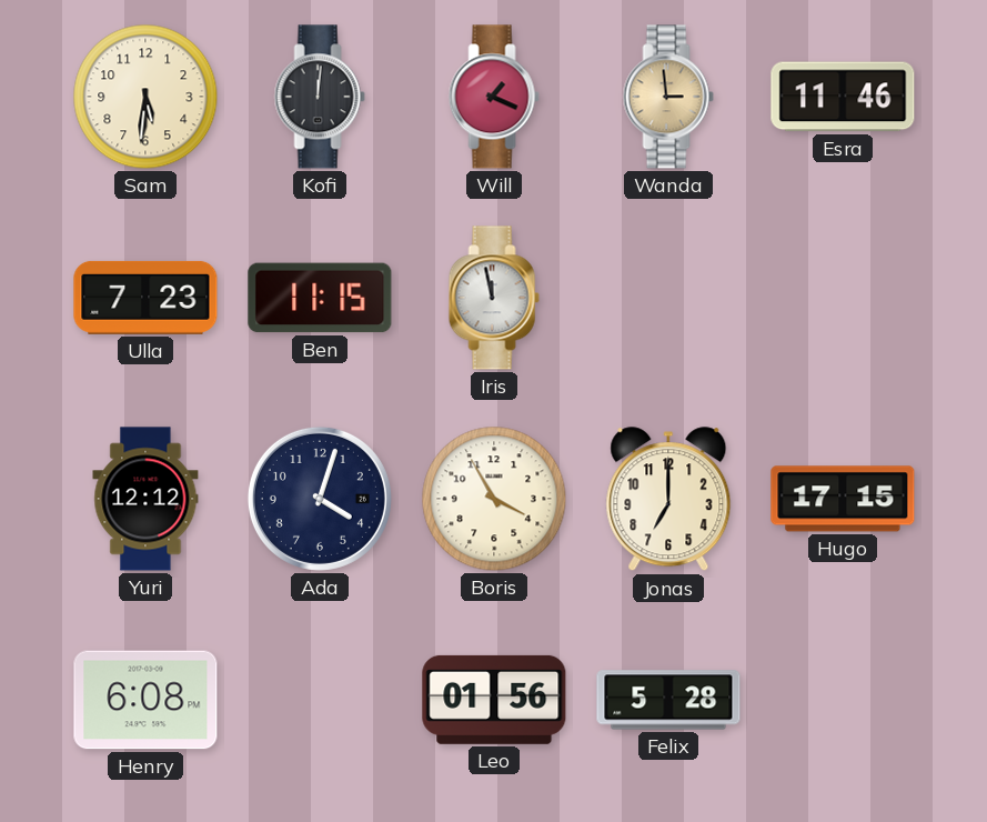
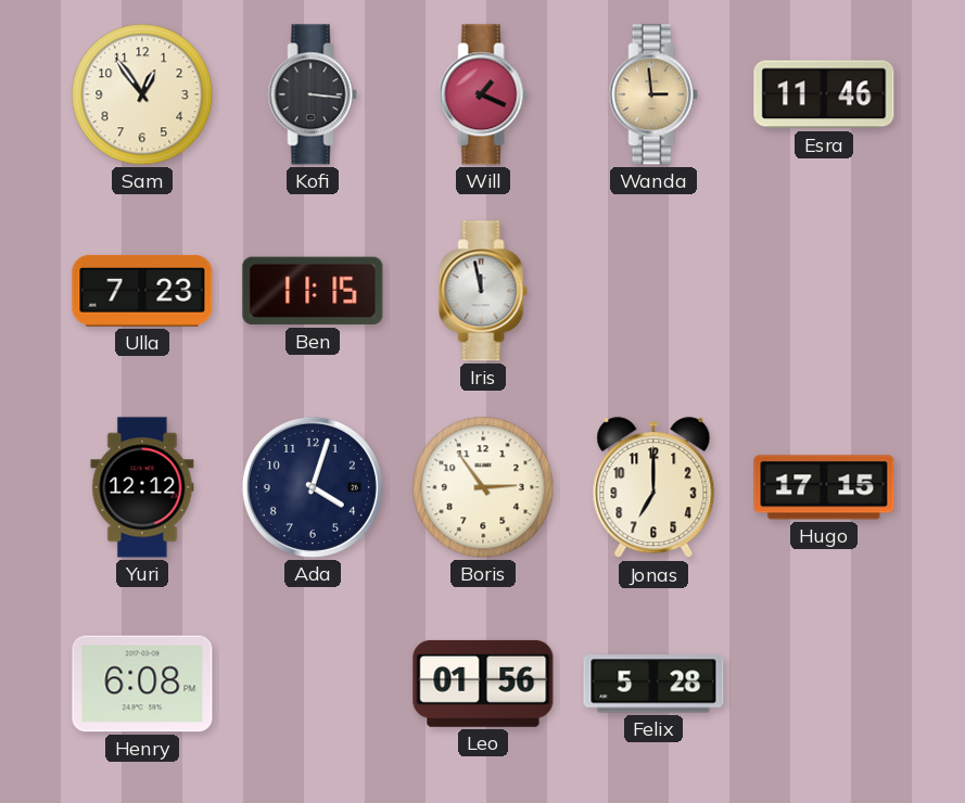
Sam: 5:31 -> 12:54
Kofi: 12:01 -> 3:16
Boris: 3:55 -> 2:54
